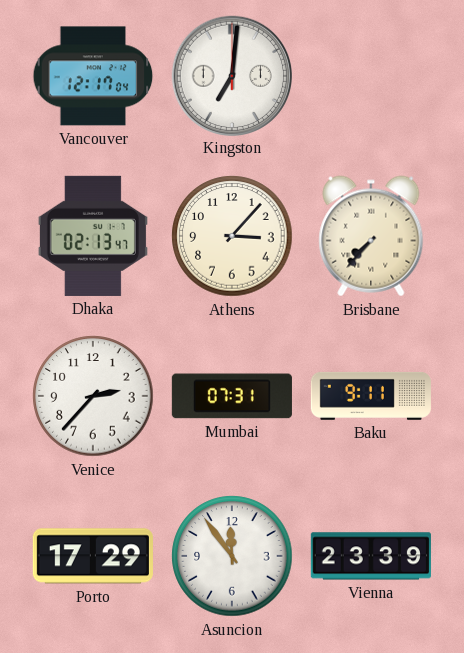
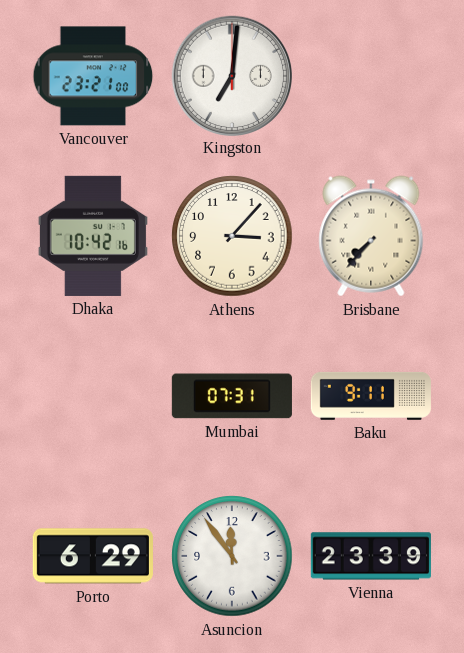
Vancouver: 12:17 -> 23:21
Dhaka: 02:13 -> 10:42
Venice: 2:37 -> none
Porto: 17:29 -> 6:29
